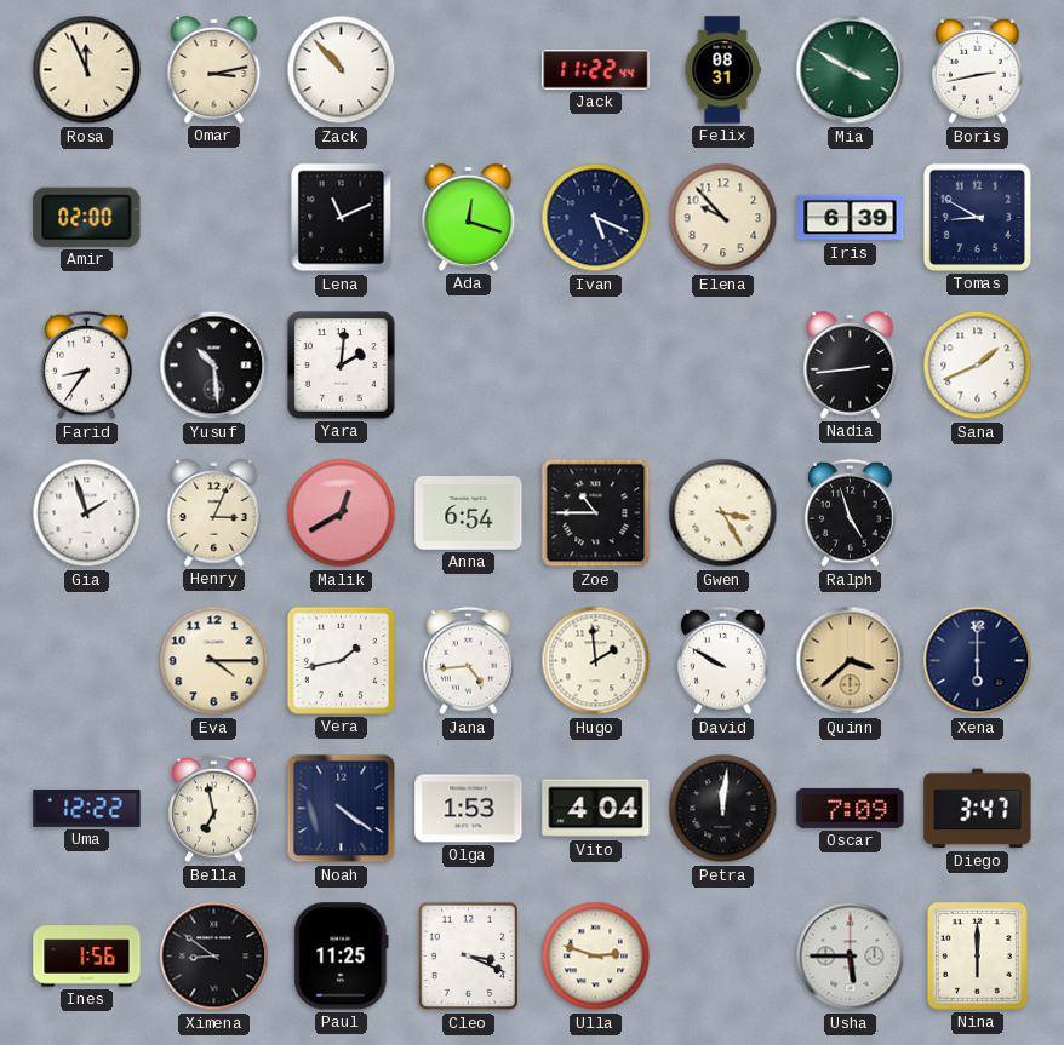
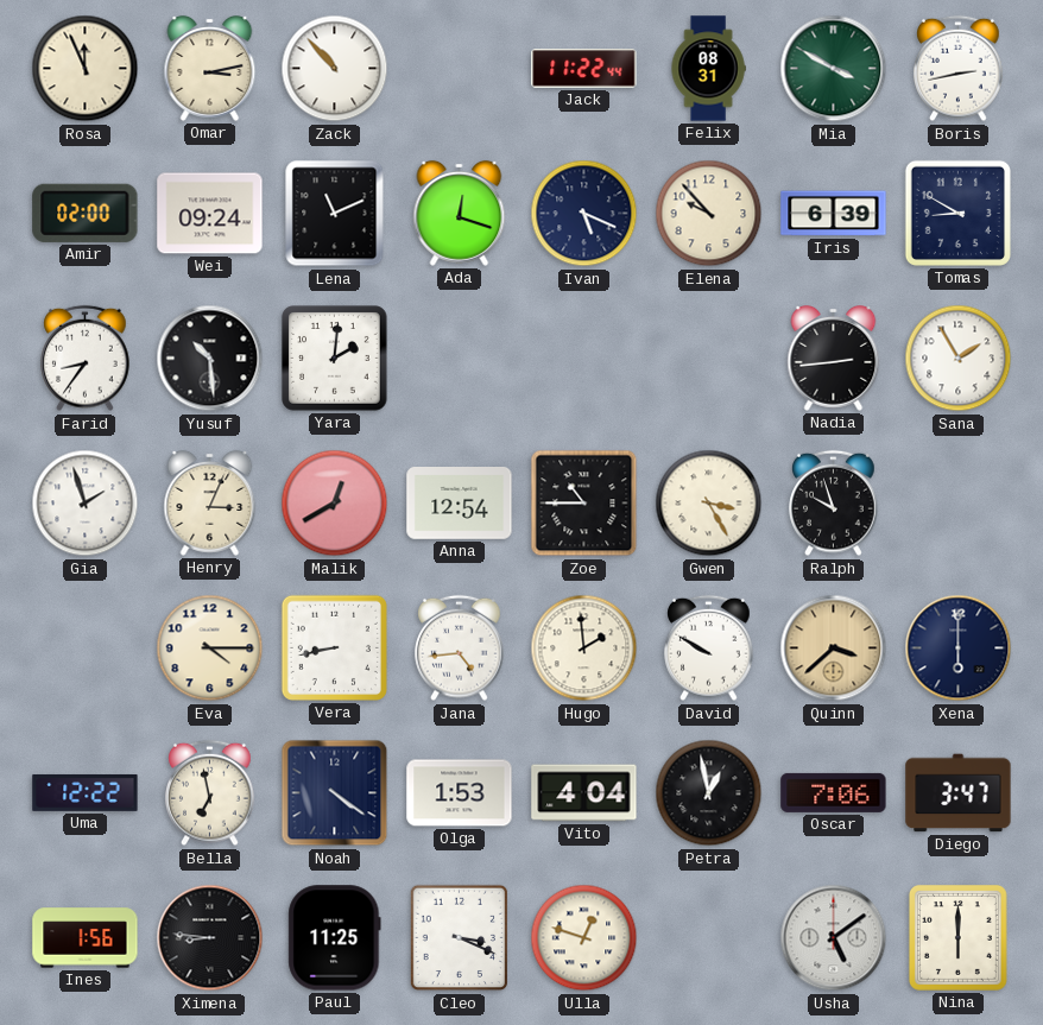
Wei: none -> 09:24
Sana: 1:41 -> 1:55
Anna: 6:54 -> 12:54
Ralph: 4:57 -> 9:57
Vera: 1:43 -> 8:43
Petra: 12:01 -> 12:58
Oscar: 7:09 -> 7:06
Ximena: 8:51 -> 8:46
Ulla: 2:48 -> 12:48
Usha: 5:45 -> 5:09
